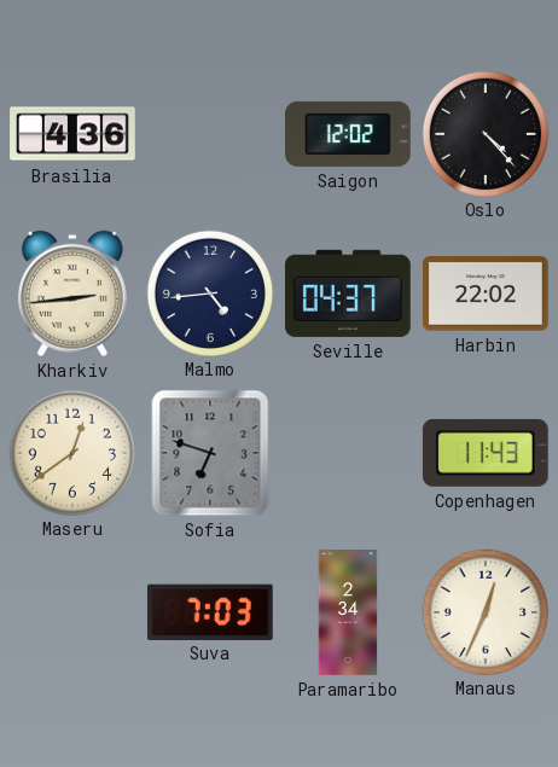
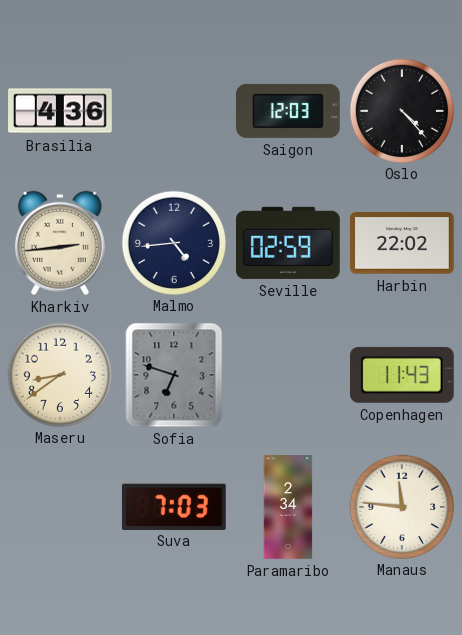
Saigon: 12:02 -> 12:03
Seville: 04:37 -> 02:59
Maseru: 12:39 -> 8:39
Manaus: 12:34 -> 11:46
